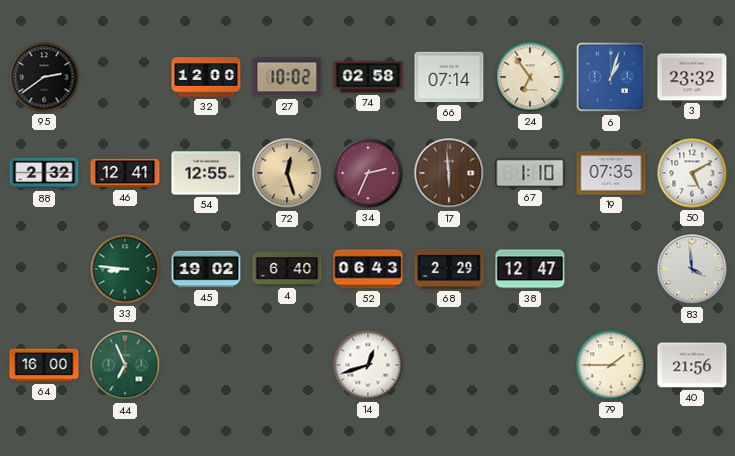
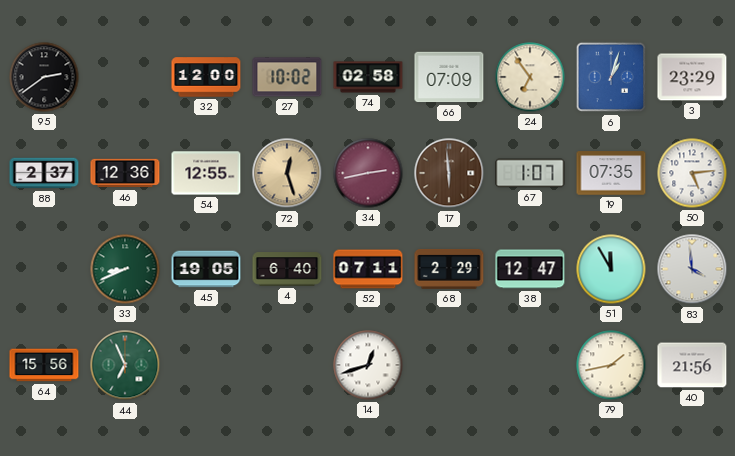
66: 07:14 -> 07:09
3: 23:32 -> 23:29
88: 2:32 -> 2:37
46: 12:41 -> 12:36
34: 2:34 -> 2:43
67: 1:10 -> 1:07
50: 5:10 -> 5:14
33: 8:46 -> 8:41
45: 19:02 -> 19:05
52: 06:43 -> 07:11
51: none -> 11:55
64: 16:00 -> 15:56
79: 1:45 -> 1:43
